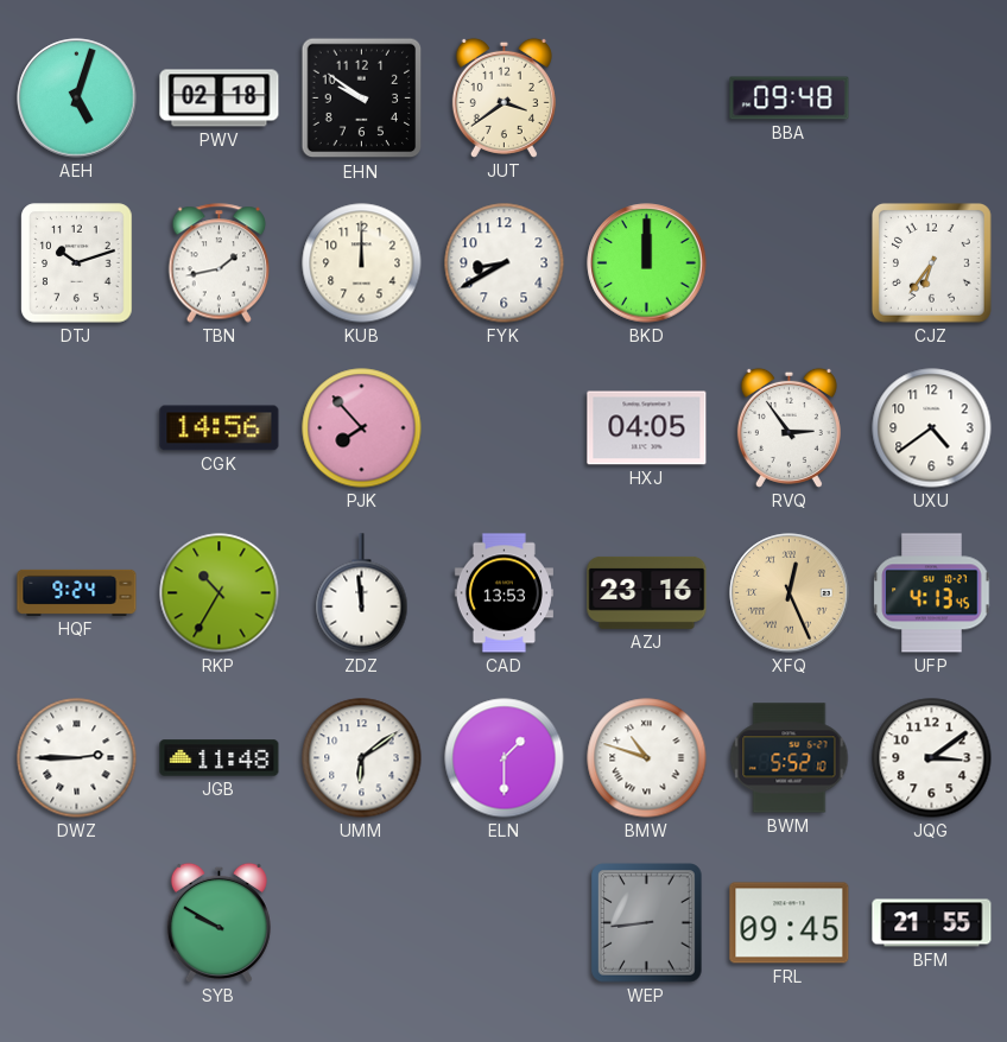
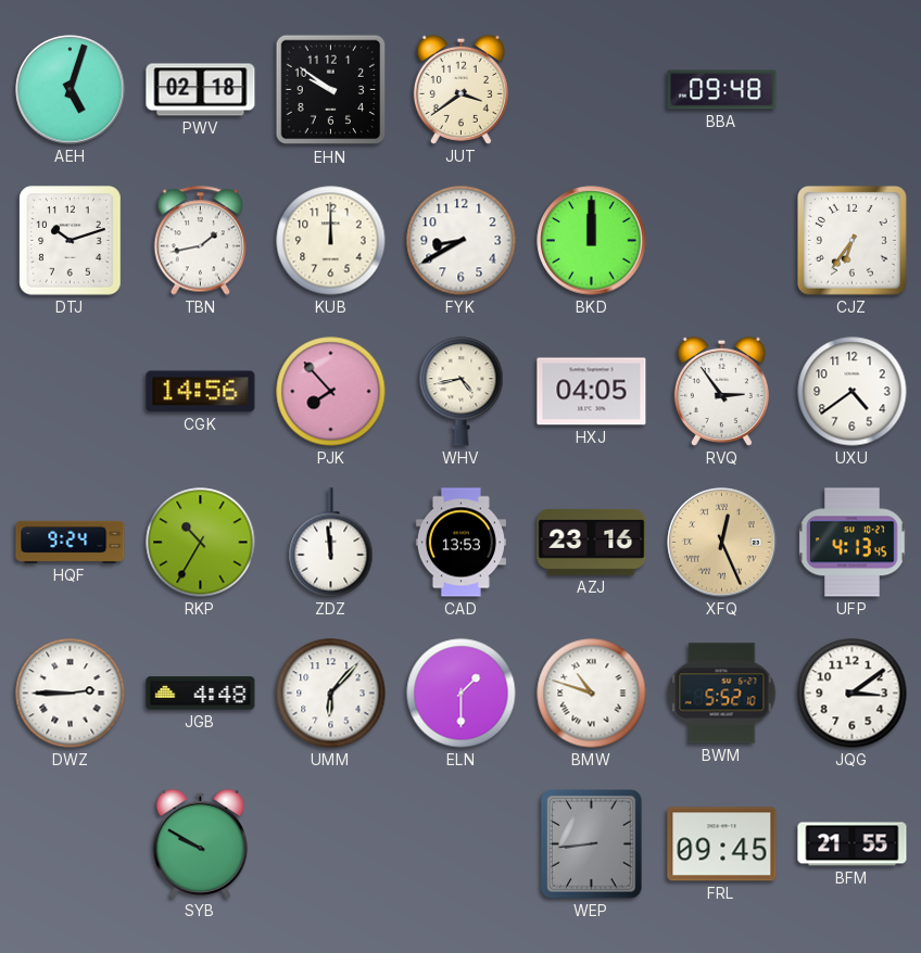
WHV: none -> 4:43
JGB: 11:48 -> 4:48
UMM: 6:09 -> 6:07
